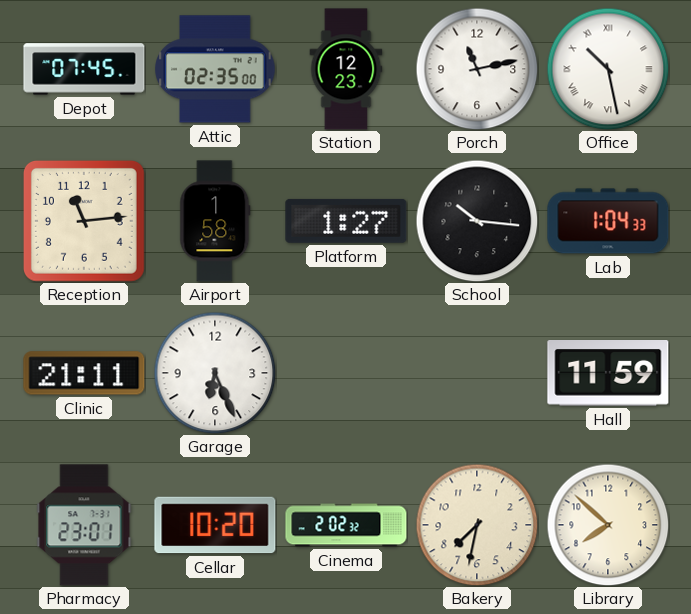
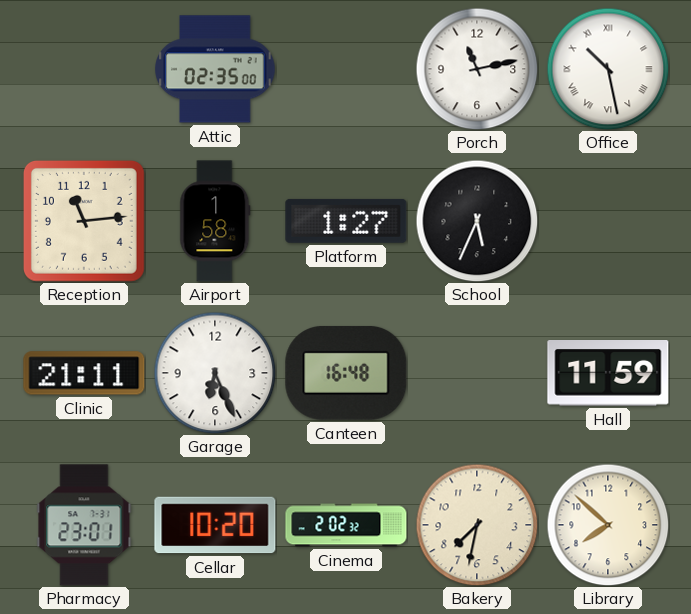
Depot: 07:45 -> none
Station: 12:23 -> none
School: 10:16 -> 5:34
Lab: 1:04 -> none
Canteen: none -> 16:48
